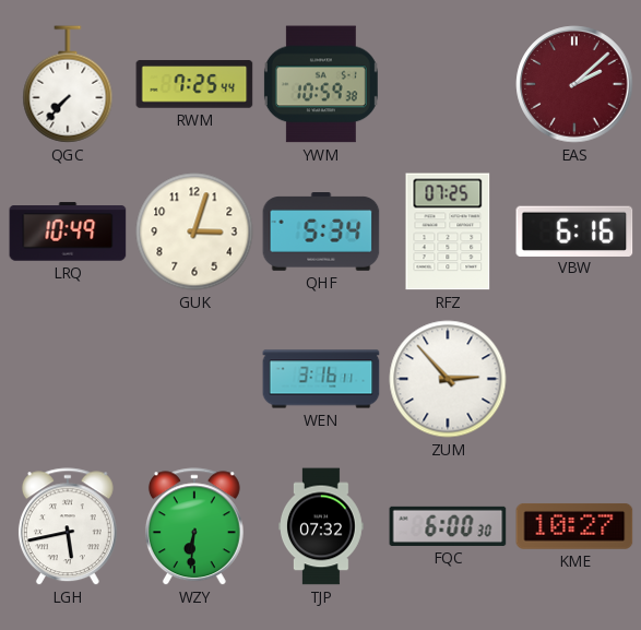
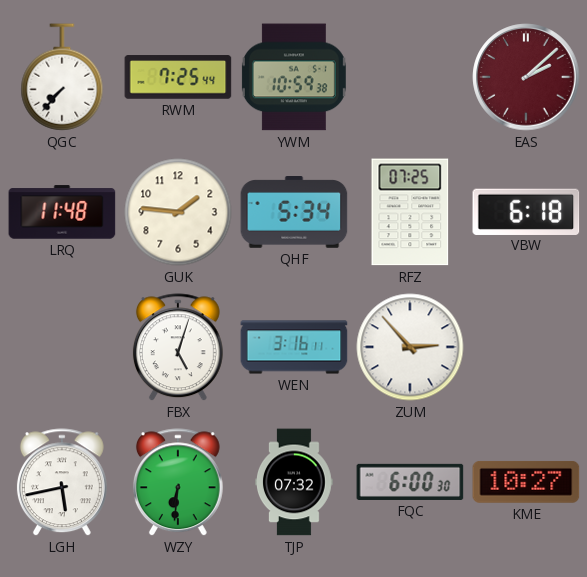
LRQ: 10:49 -> 11:48
GUK: 3:03 -> 1:46
VBW: 6:16 -> 6:18
FBX: none -> 5:03
